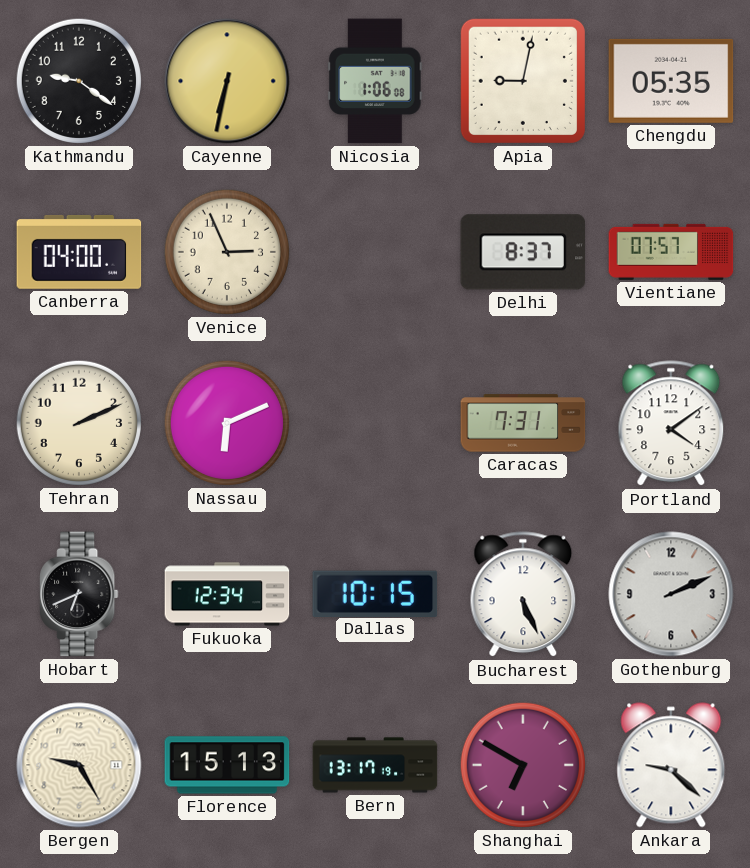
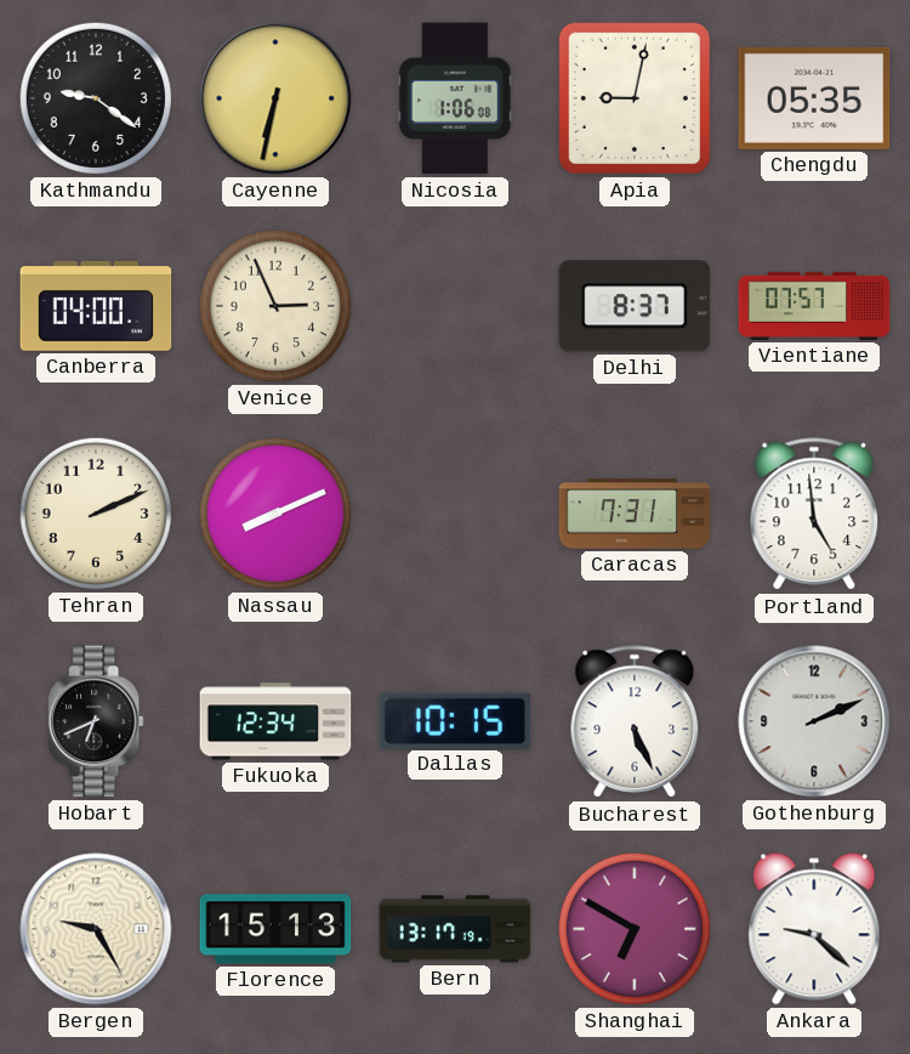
Nassau: 6:11 -> 8:11
Portland: 4:09 -> 4:59
